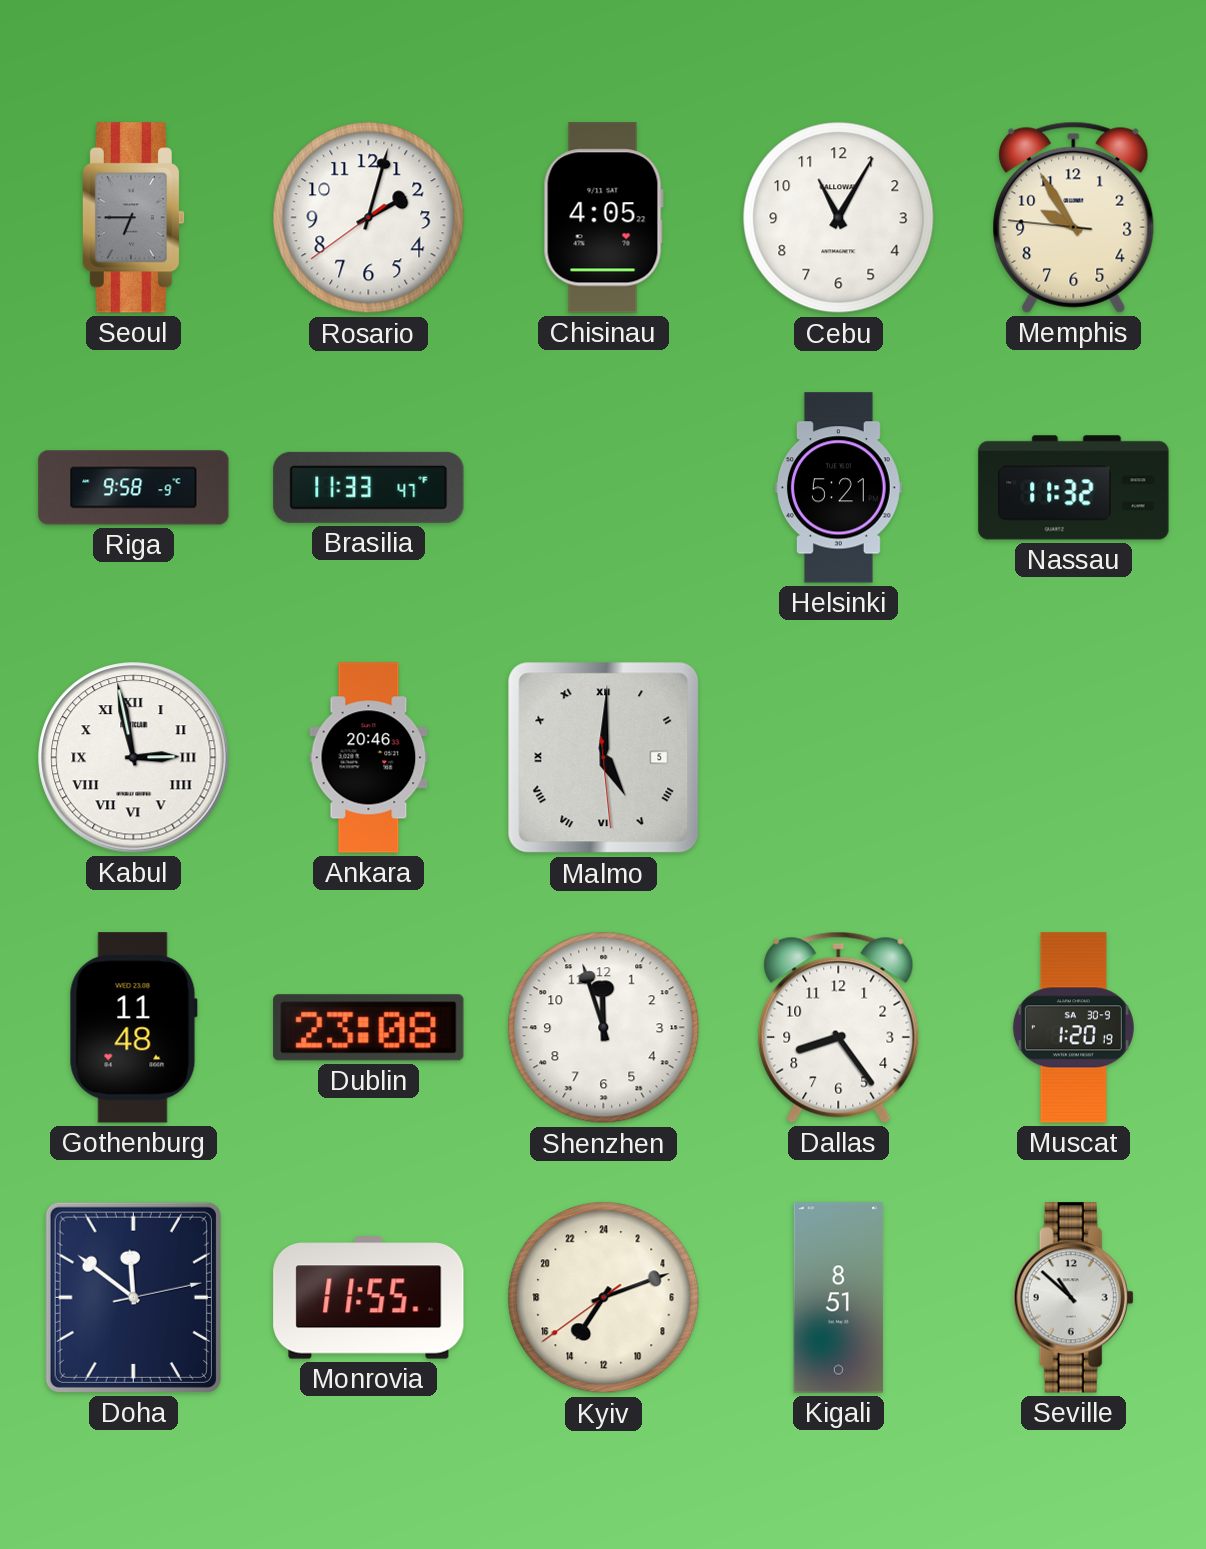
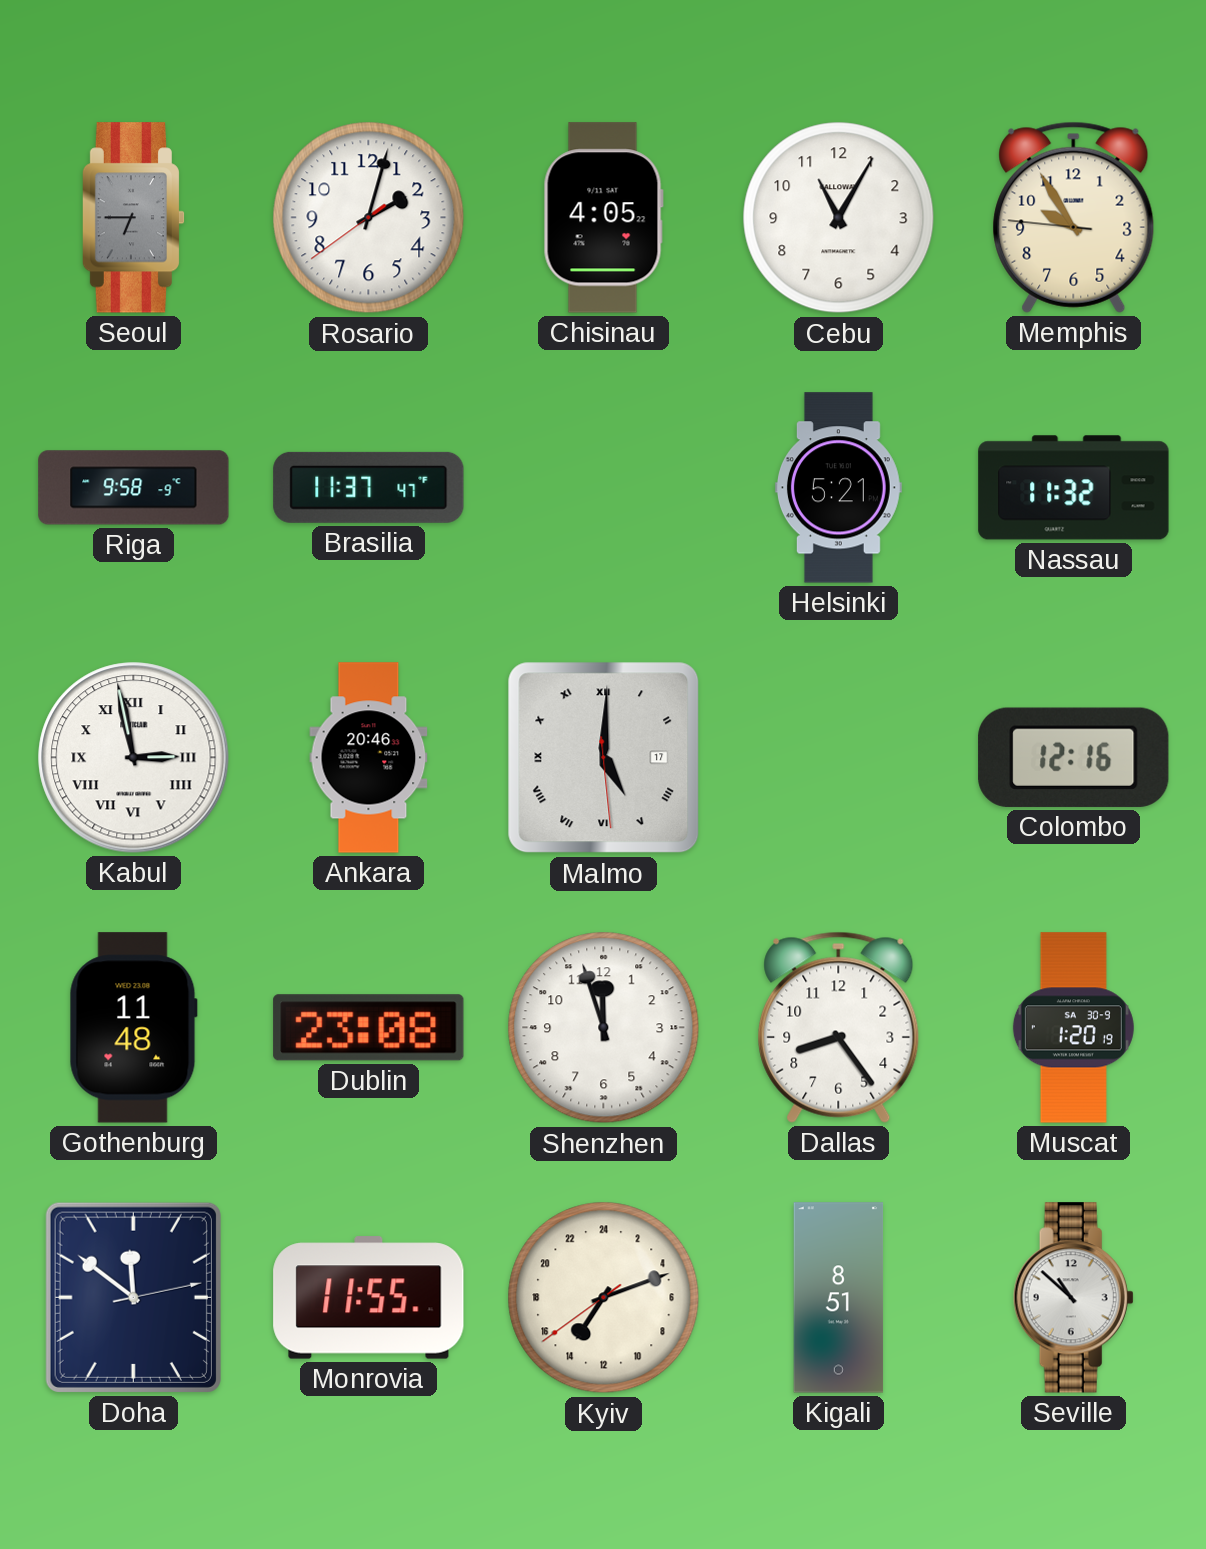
Brasilia: 11:33 -> 11:37
Malmo date: 5 -> 17
Colombo: none -> 12:16
